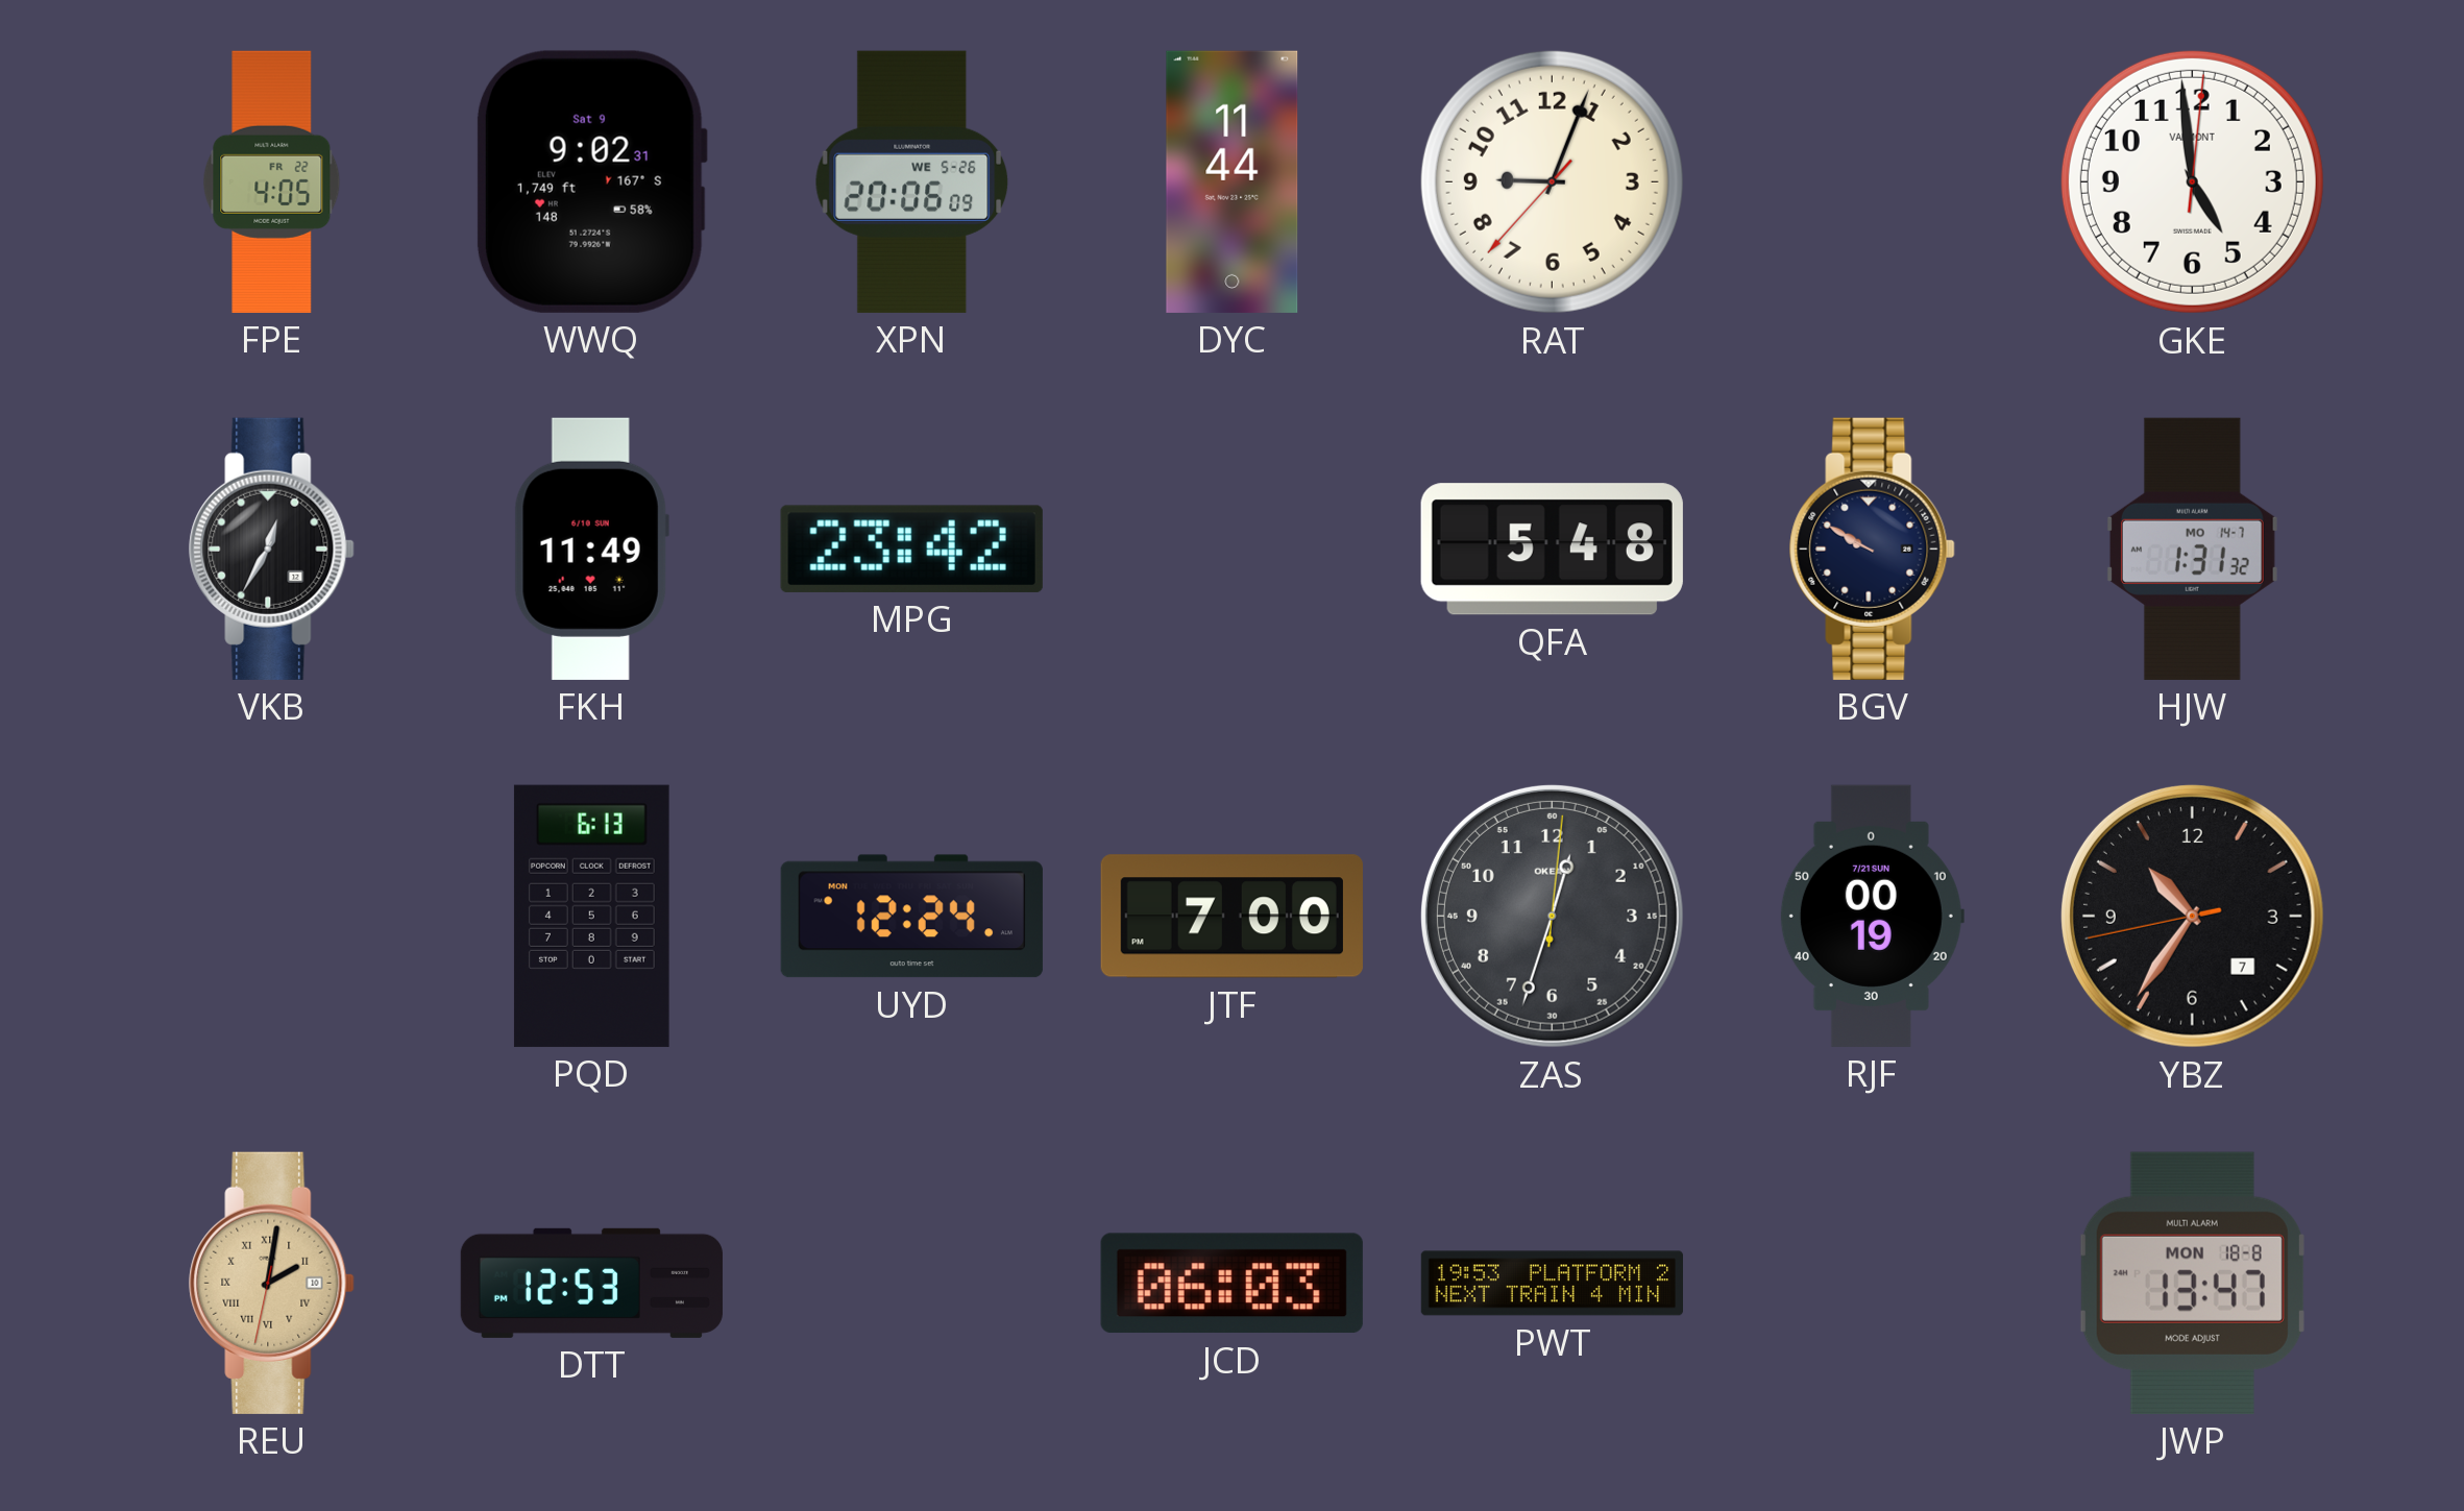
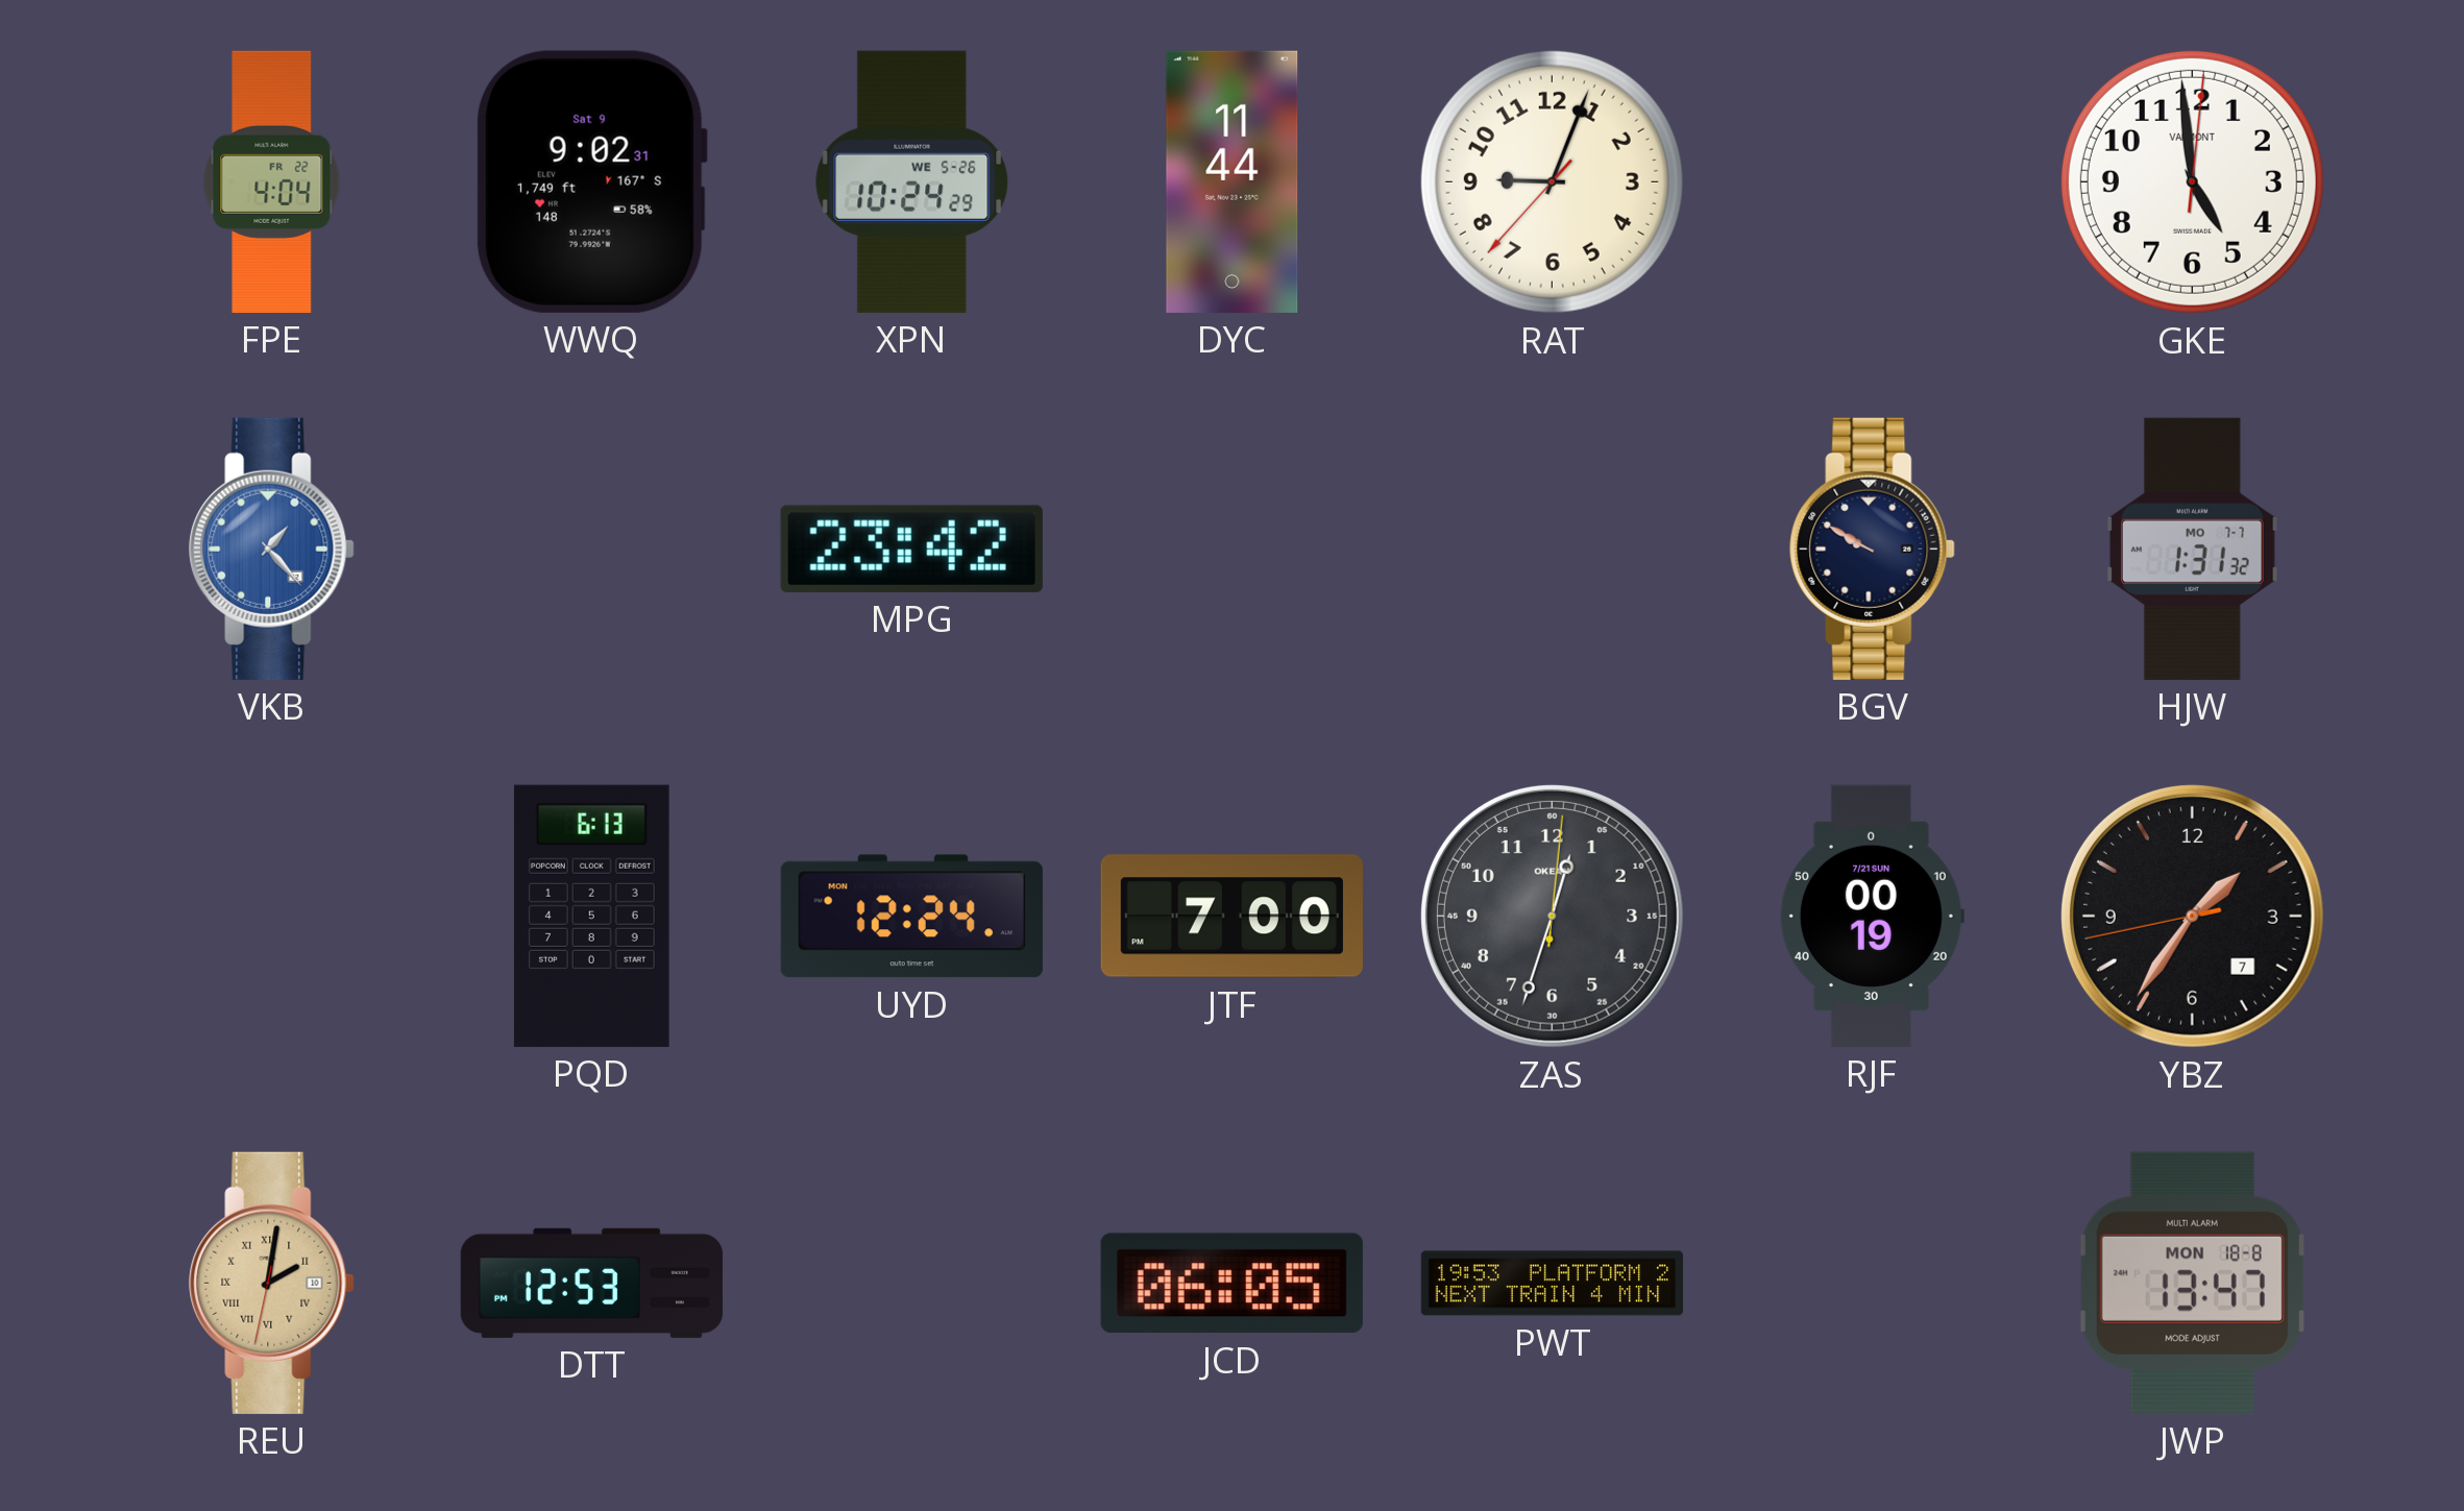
FPE: 4:05 -> 4:04
XPN: 20:06 -> 10:24
VKB: 12:35 -> 1:23
VKB dial: black -> blue
FKH: 11:49 -> none
QFA: 5:48 -> none
HJW date: MO 14-7 -> MO 7-7
YBZ: 10:35 -> 1:35
JCD: 06:03 -> 06:05
